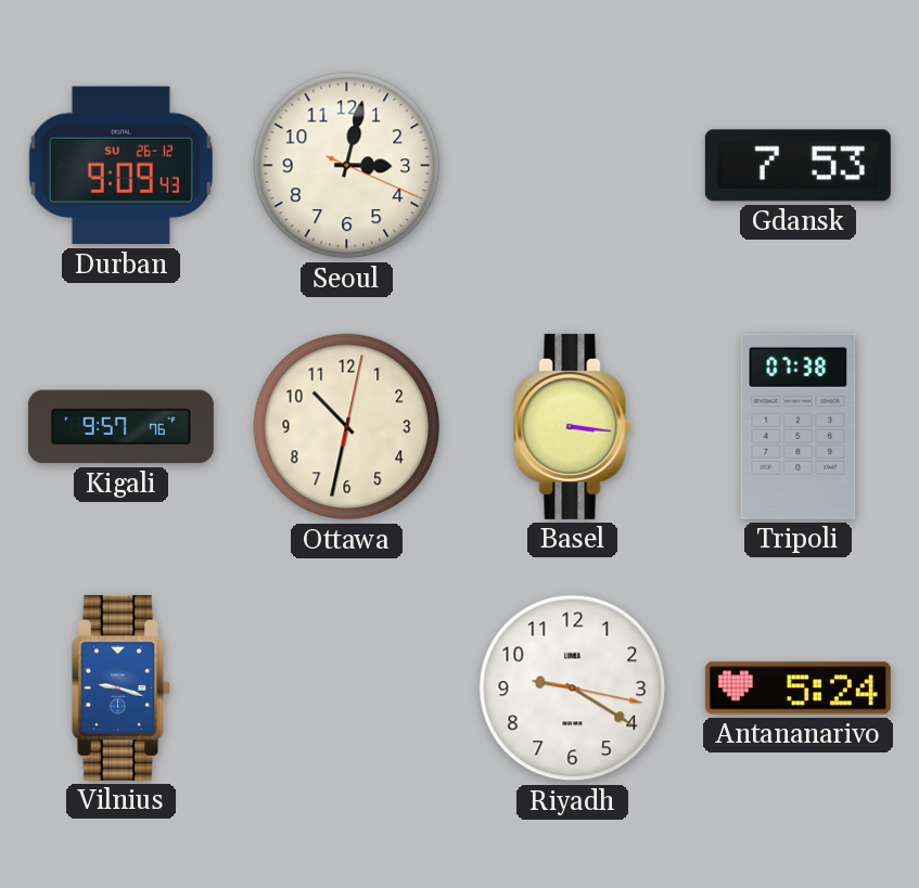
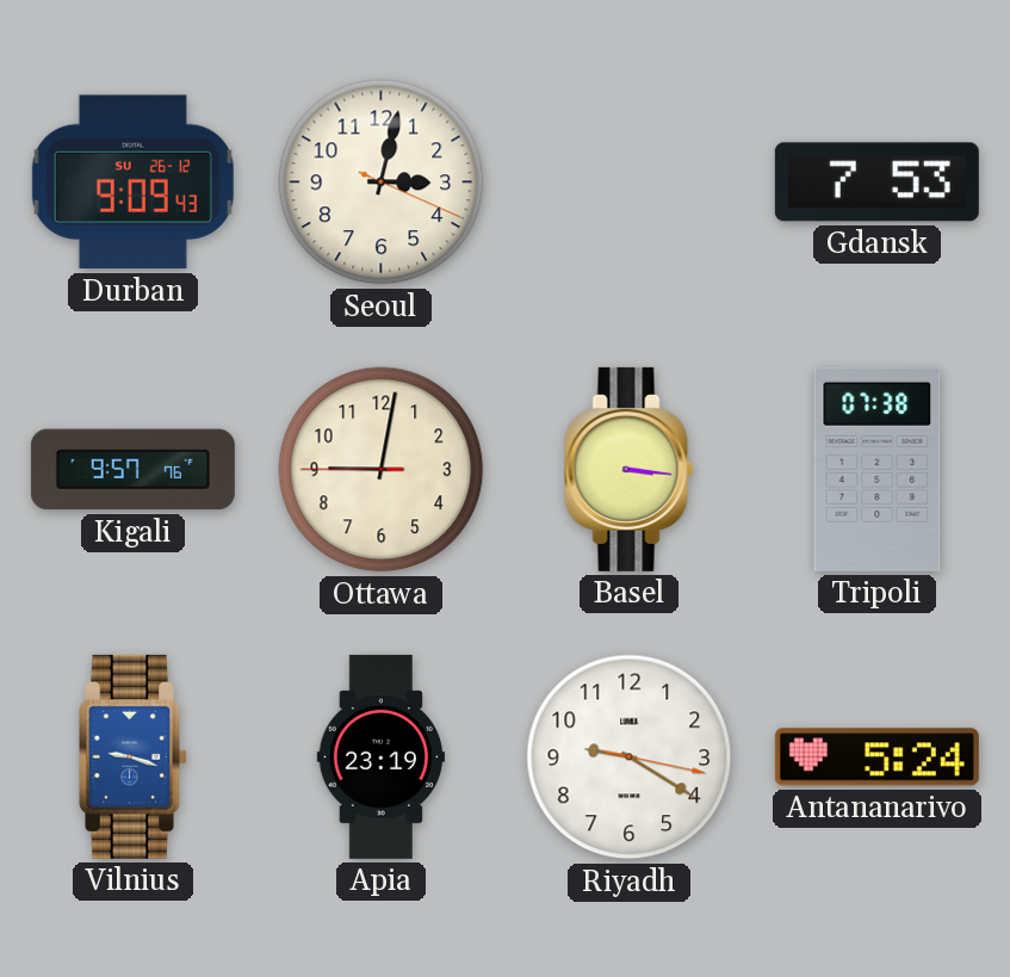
Ottawa: 10:32 -> 9:01
Apia: none -> 23:19
